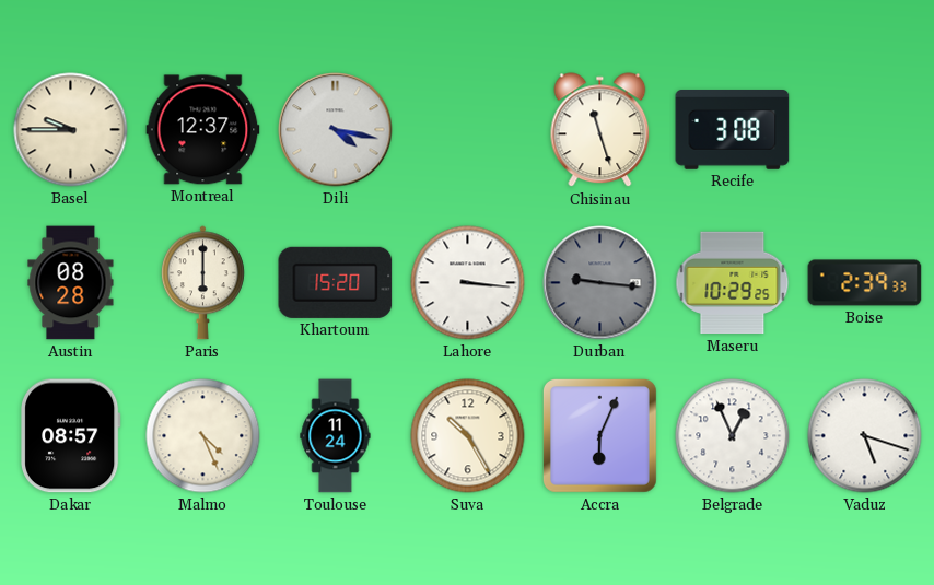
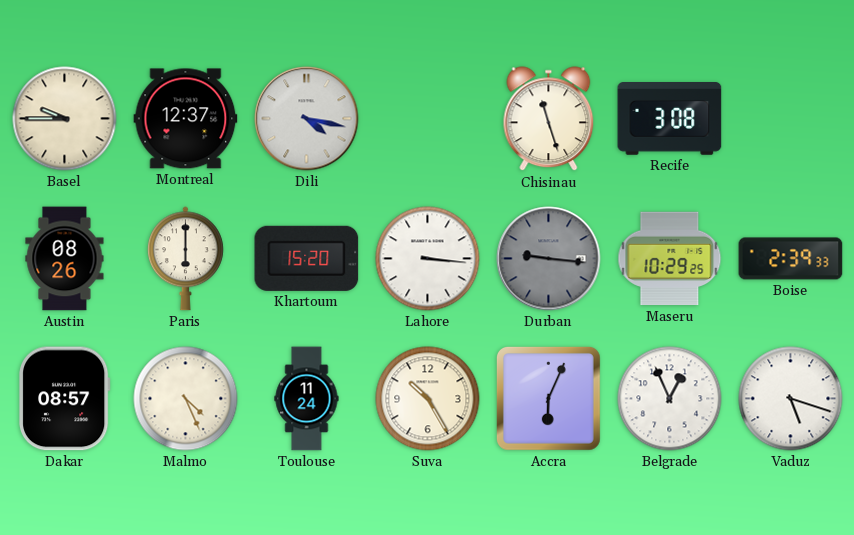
Austin: 08:28 -> 08:26
